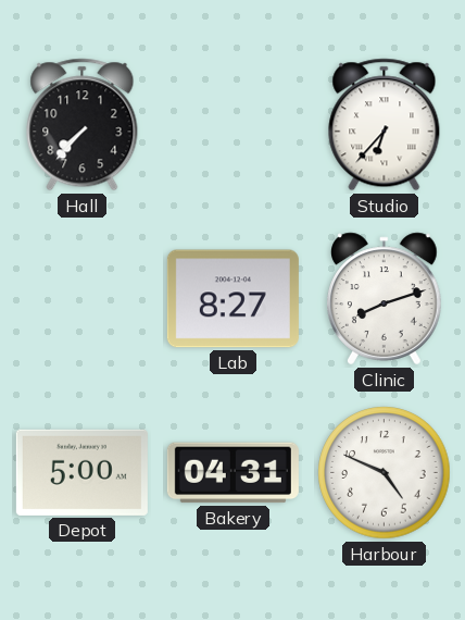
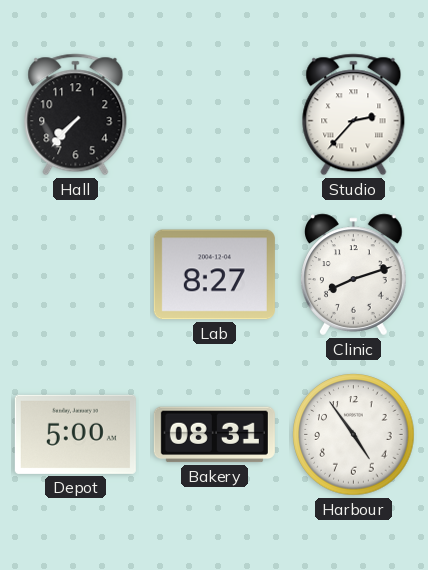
Studio: 6:37 -> 2:37
Bakery: 04:31 -> 08:31
Harbour: 4:49 -> 4:54
